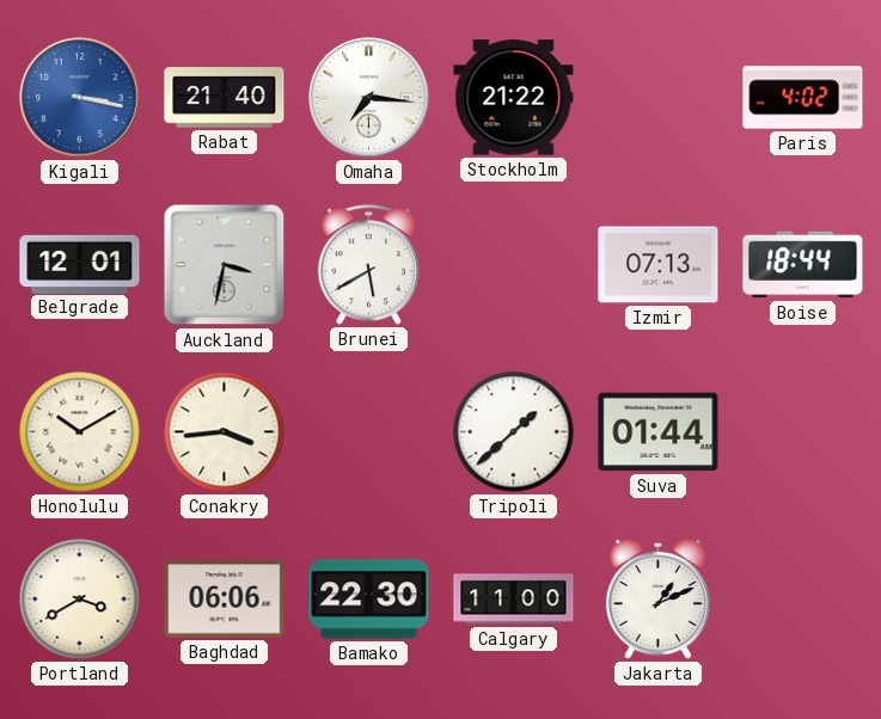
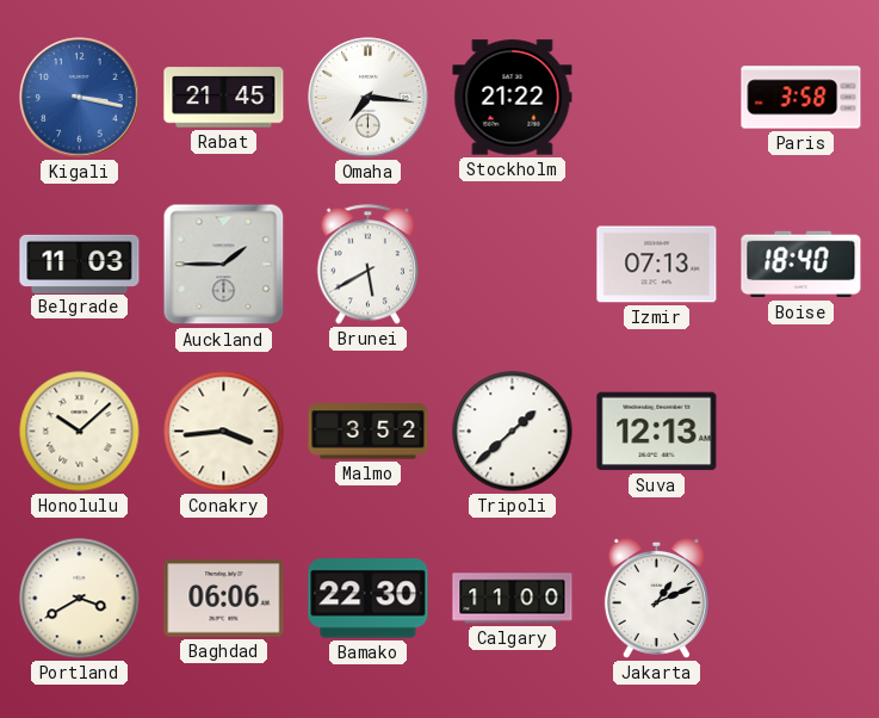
Rabat: 21:40 -> 21:45
Paris: 4:02 -> 3:58
Belgrade: 12:01 -> 11:03
Auckland: 3:32 -> 1:45
Boise: 18:44 -> 18:40
Honolulu: 10:10 -> 10:08
Malmo: none -> 3:52
Suva: 01:44 -> 12:13
